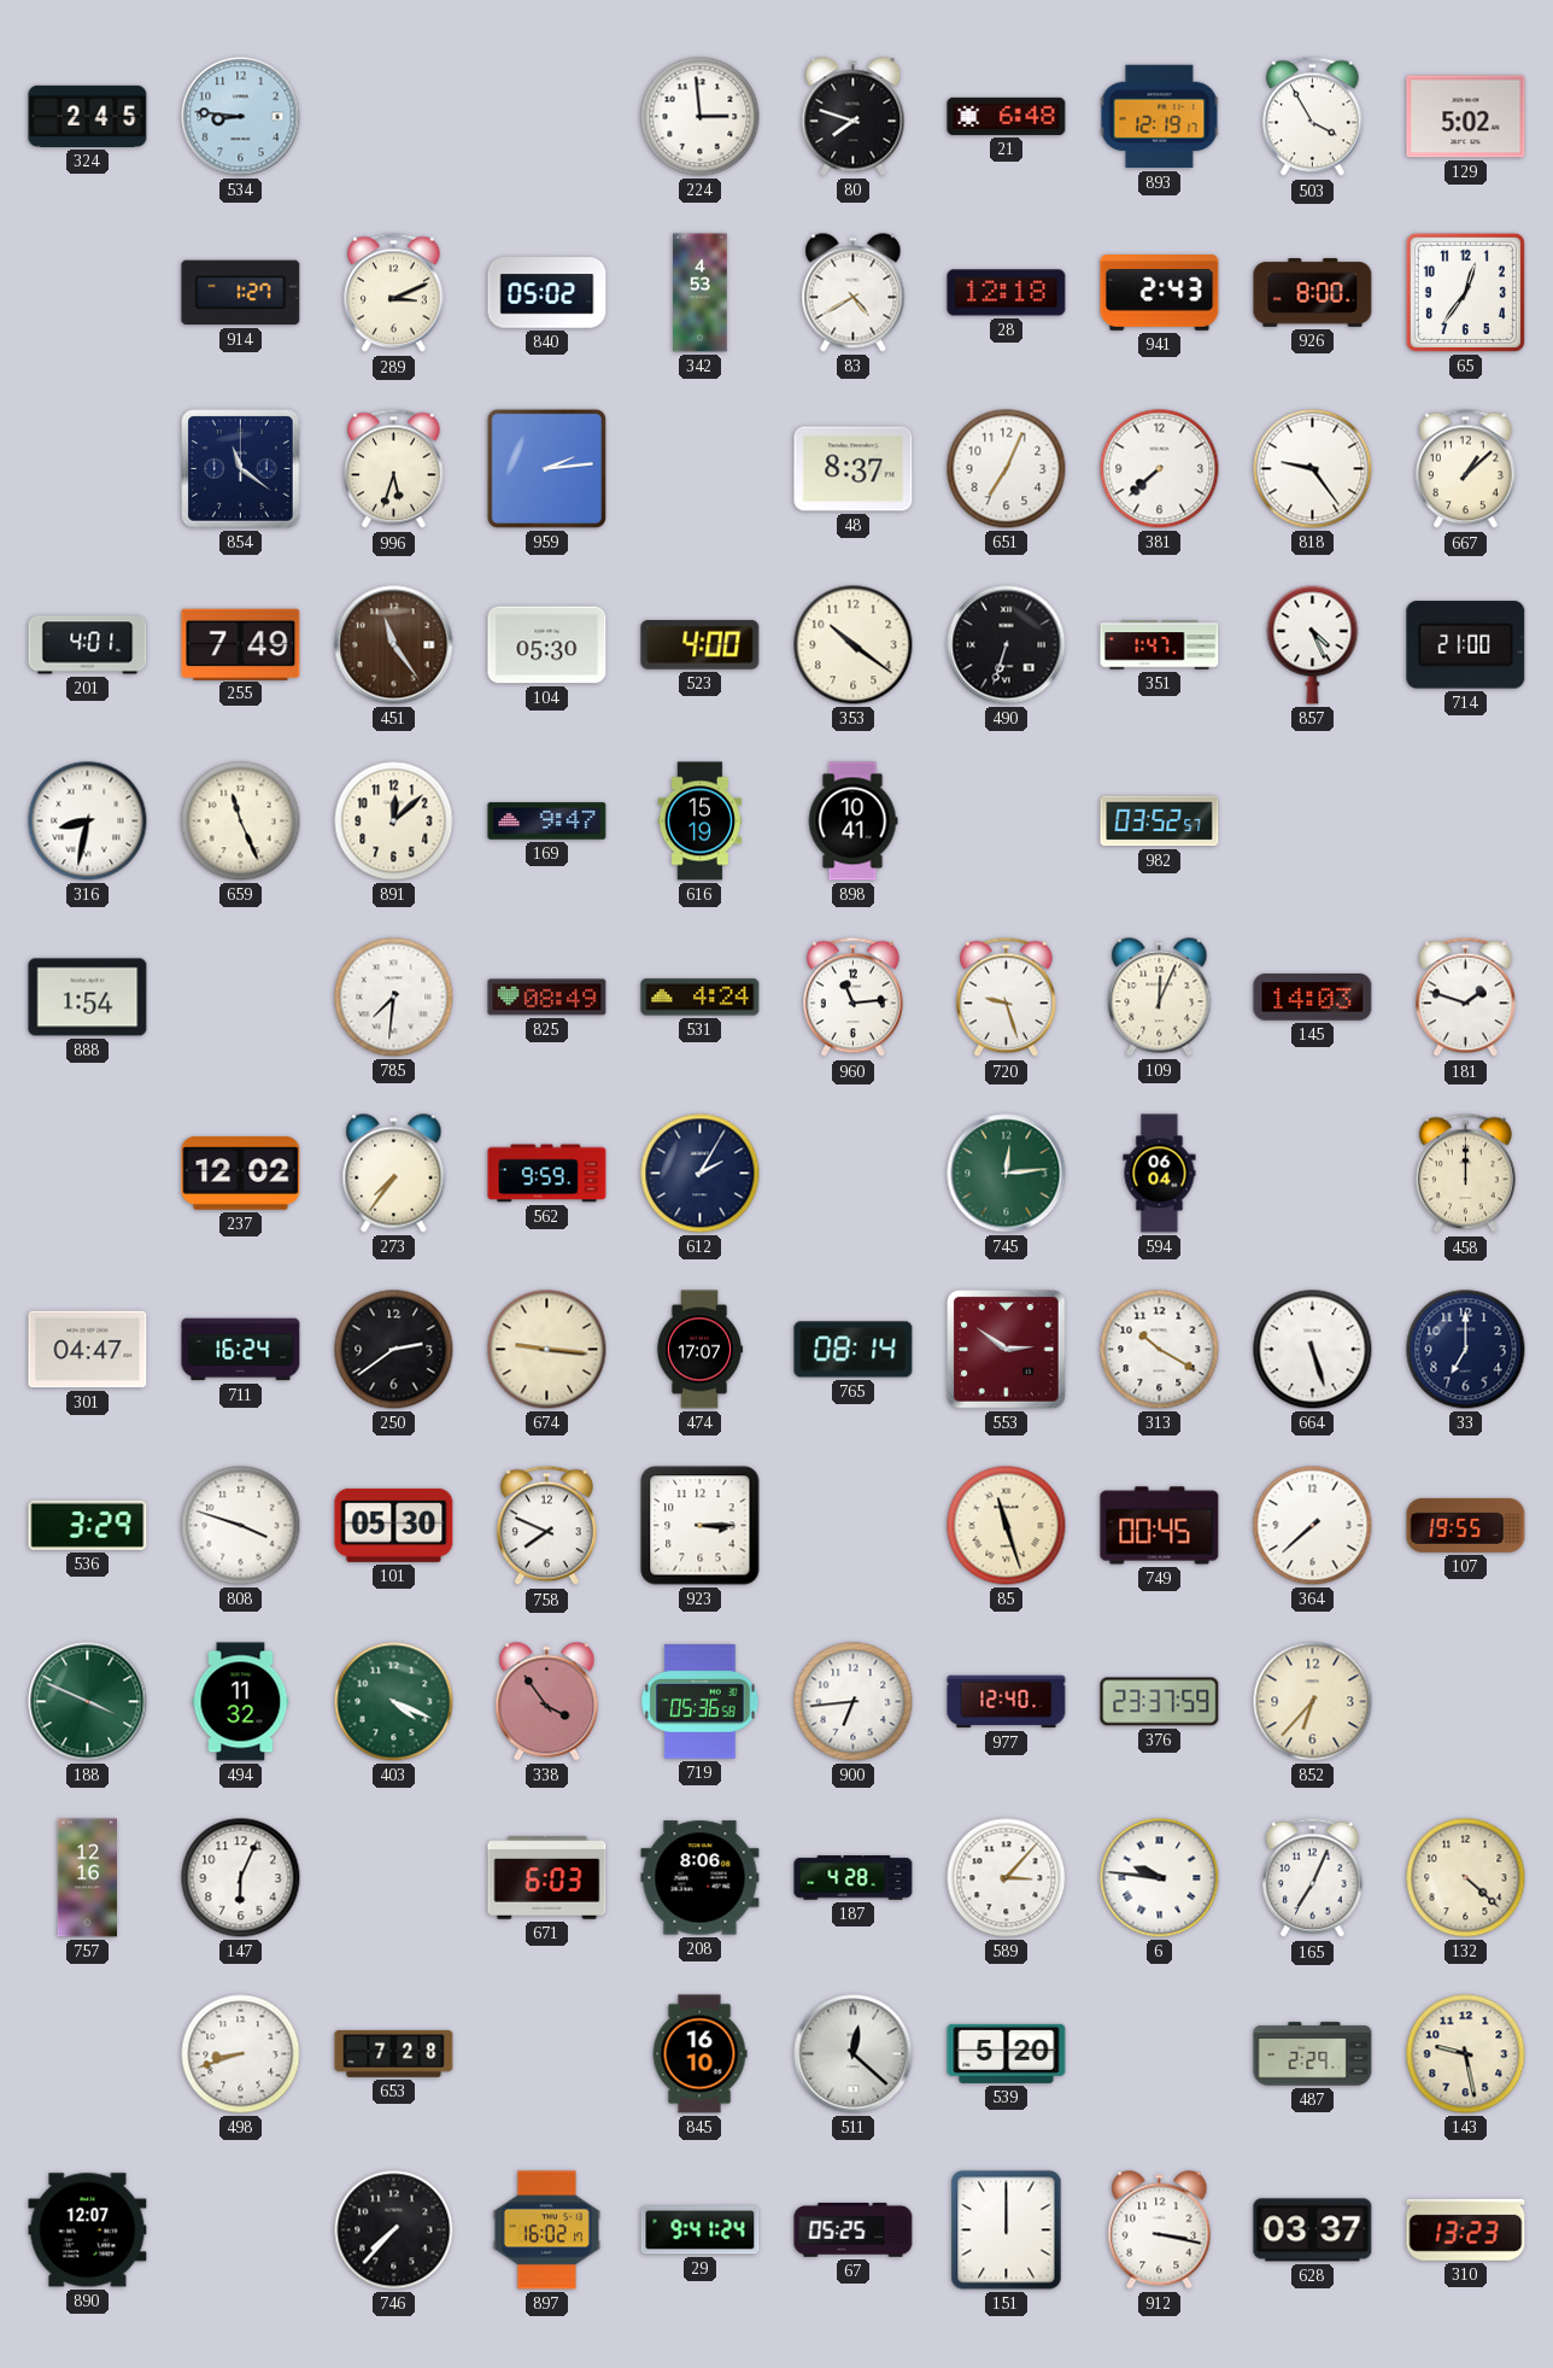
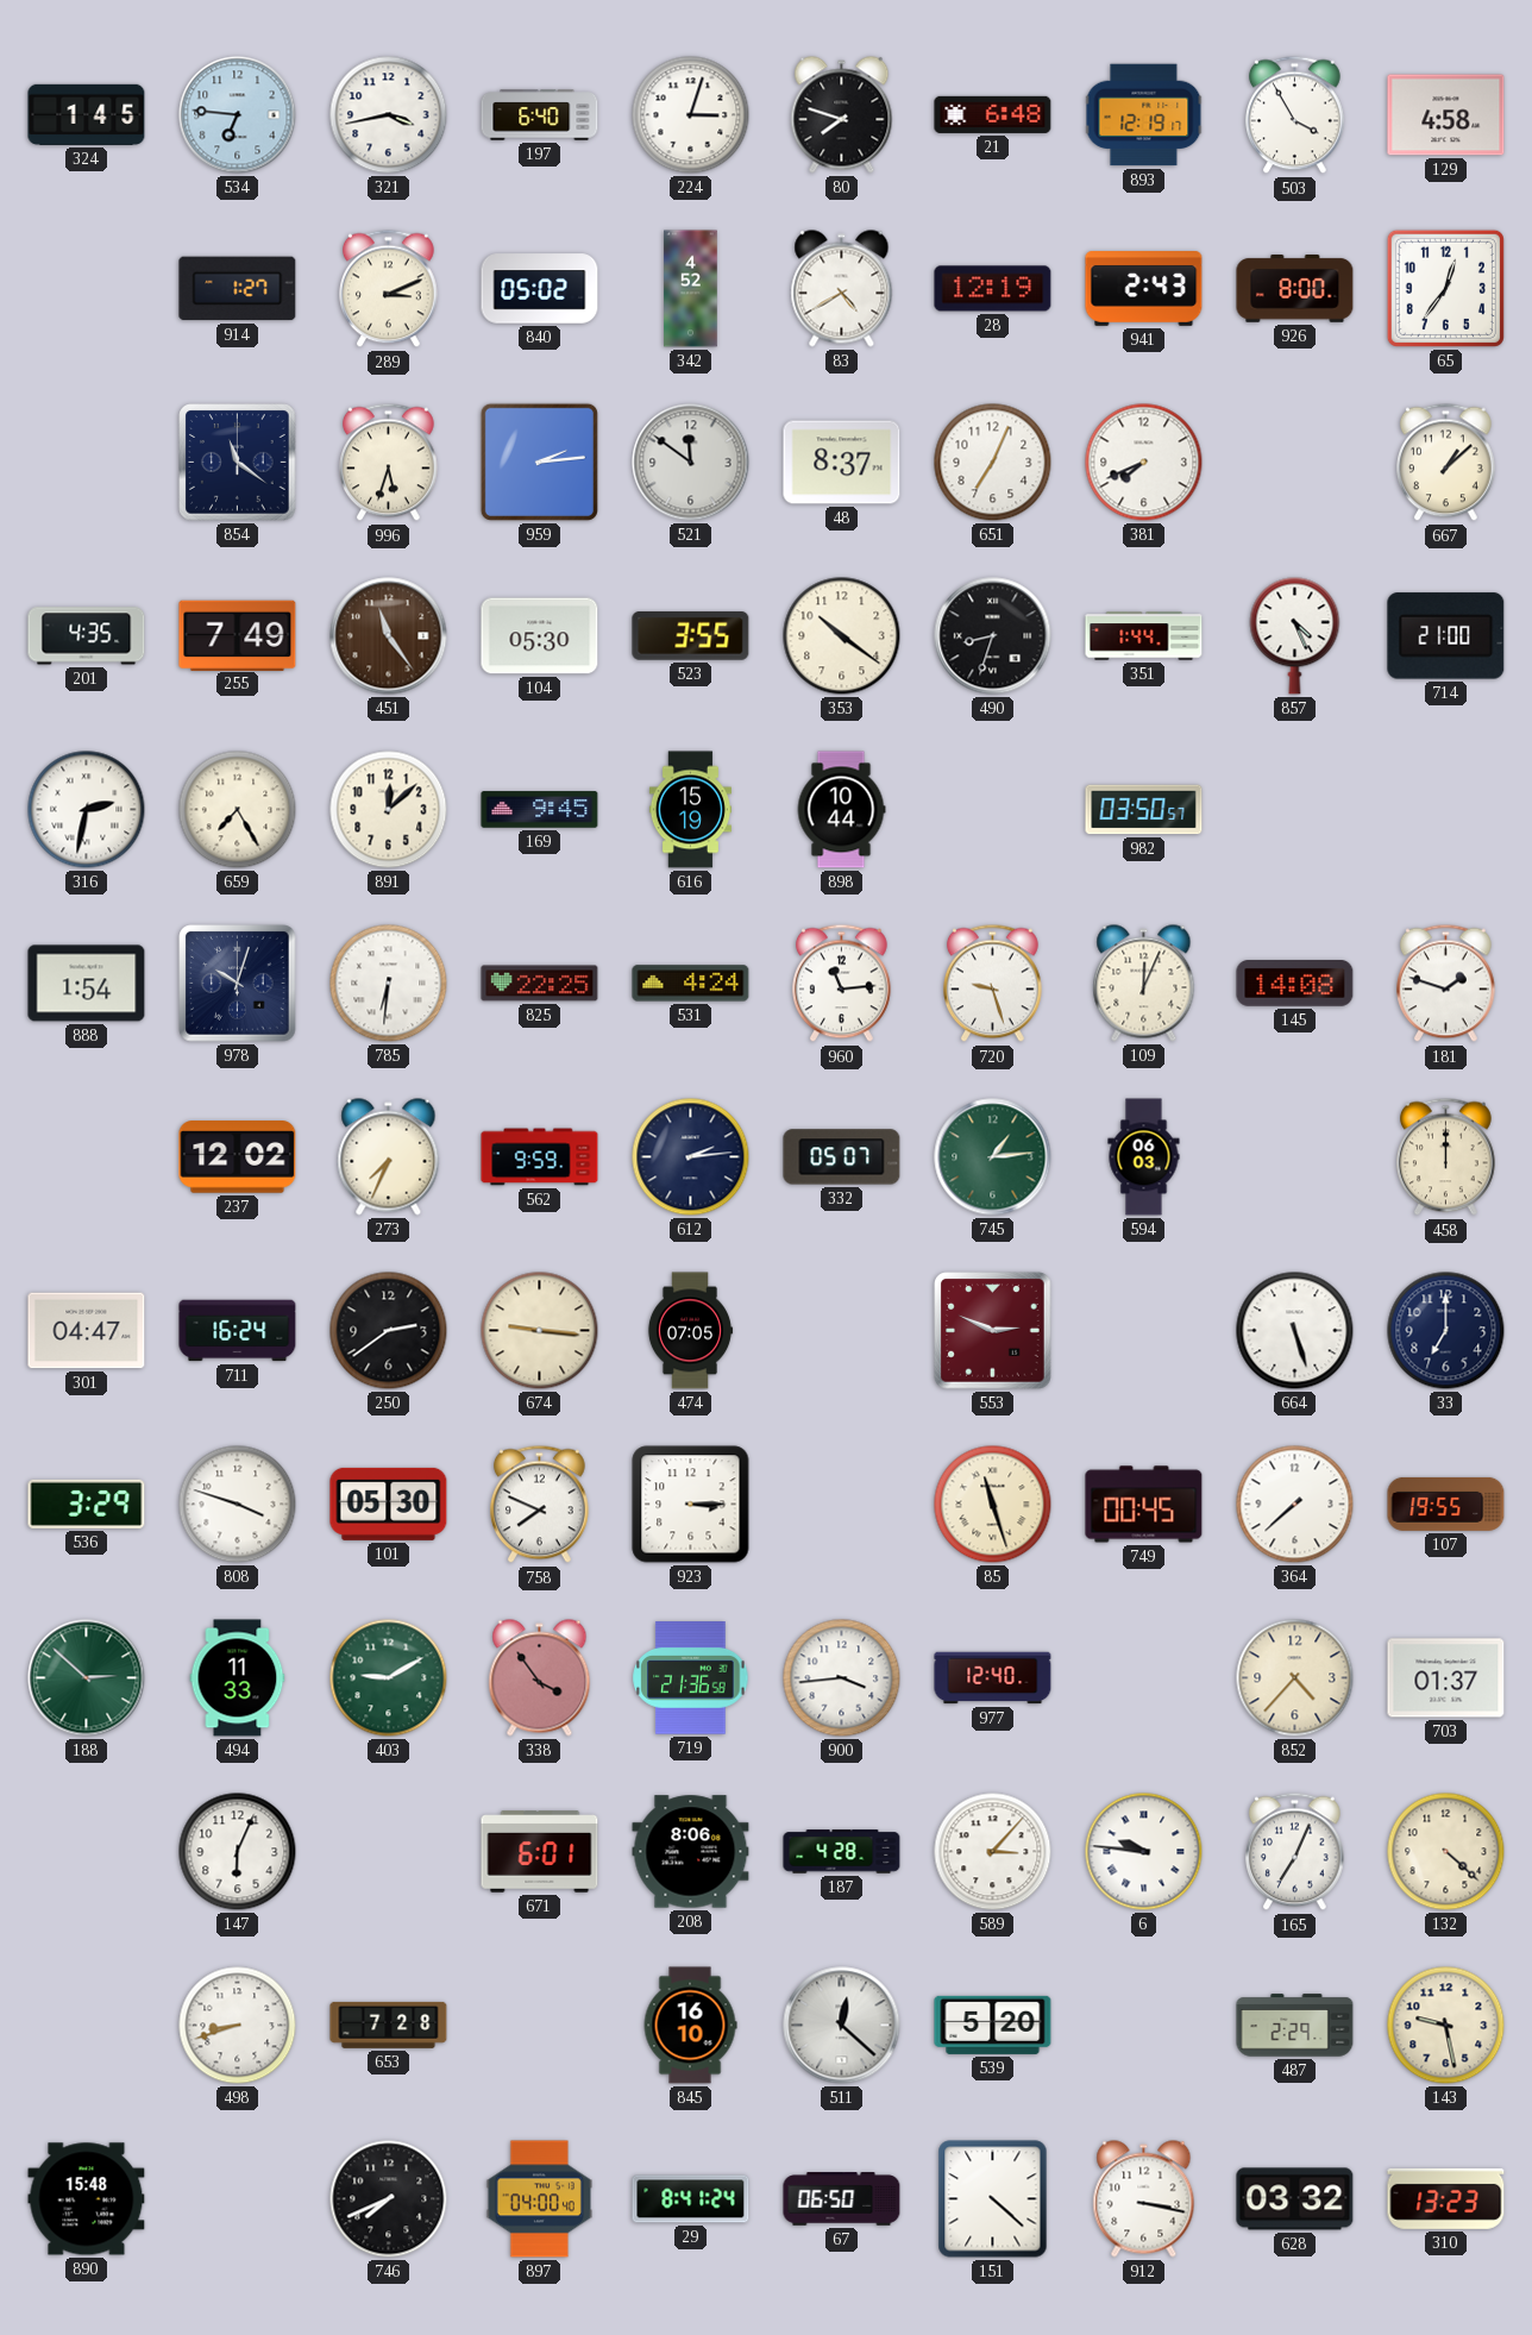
324: 2:45 -> 1:45
534: 8:46 -> 6:46
321: none -> 3:43
197: none -> 6:40
224: 2:59 -> 3:03
129: 5:02 -> 4:58
342: 4:53 -> 4:52
28: 12:18 -> 12:19
521: none -> 11:51
381: 7:38 -> 7:41
818: 9:24 -> none
201: 4:01 -> 4:35
523: 4:00 -> 3:55
490: 6:33 -> 8:33
351: 1:47 -> 1:44
316: 8:32 -> 2:32
659: 11:26 -> 7:25
169: 9:47 -> 9:45
898: 10:41 -> 10:44
982: 03:52 -> 03:50
978: none -> 10:03
785: 7:31 -> 6:31
825: 08:49 -> 22:25
145: 14:03 -> 14:08
273: 7:36 -> 7:34
612: 2:05 -> 2:14
332: none -> 05:07
745: 12:14 -> 1:14
594: 06:04 -> 06:03
474: 17:07 -> 07:05
765: 08:14 -> none
553: 2:51 -> 2:49
313: 10:20 -> none
188: 3:49 -> 2:52
494: 11:32 -> 11:33
403: 4:19 -> 9:10
719: 05:36 -> 21:36
900: 6:44 -> 3:44
376: 23:37 -> none
852: 6:37 -> 4:37
703: none -> 01:37
757: 12:16 -> none
671: 6:03 -> 6:01
890: 12:07 -> 15:48
746: 7:37 -> 7:41
897: 16:02 -> 04:00
29: 9:41 -> 8:41
67: 05:25 -> 06:50
151: 12:00 -> 4:22
628: 03:37 -> 03:32
